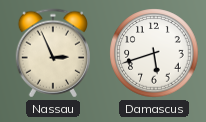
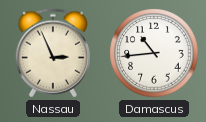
Damascus: 5:42 -> 10:44
